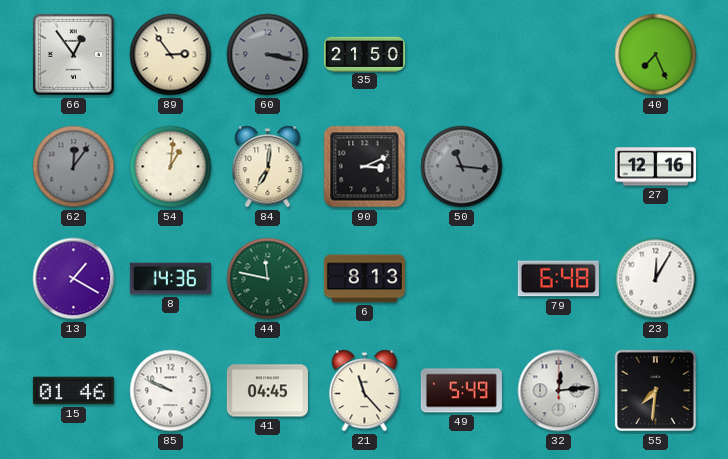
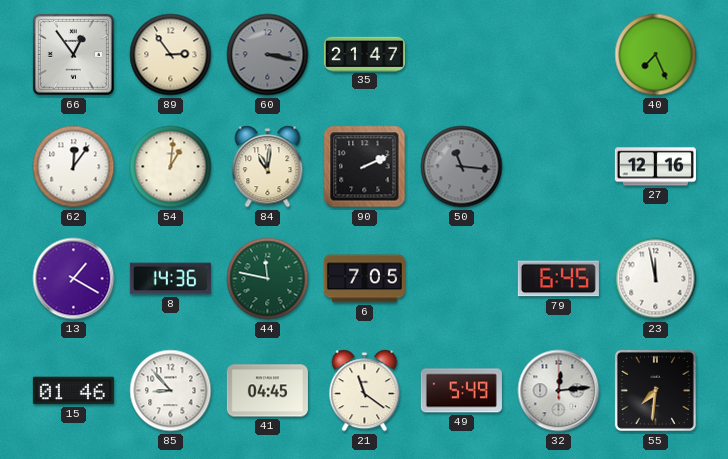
35: 21:50 -> 21:47
62 dial: grey -> white
84: 7:01 -> 11:01
90: 3:11 -> 2:11
6: 8:13 -> 7:05
79: 6:48 -> 6:45
23: 12:05 -> 11:58
85: 9:49 -> 8:53
21: 11:23 -> 11:21
